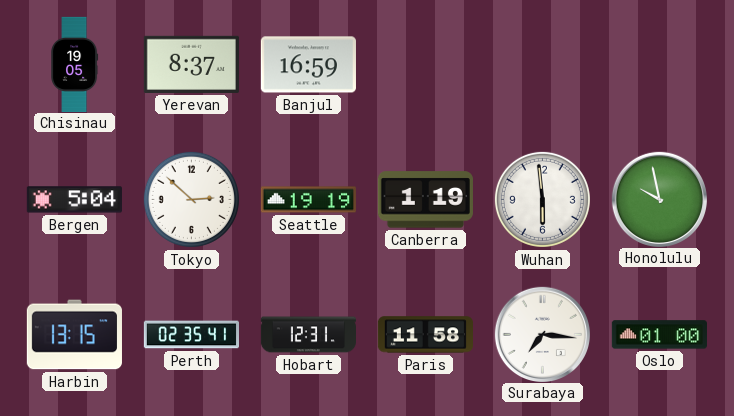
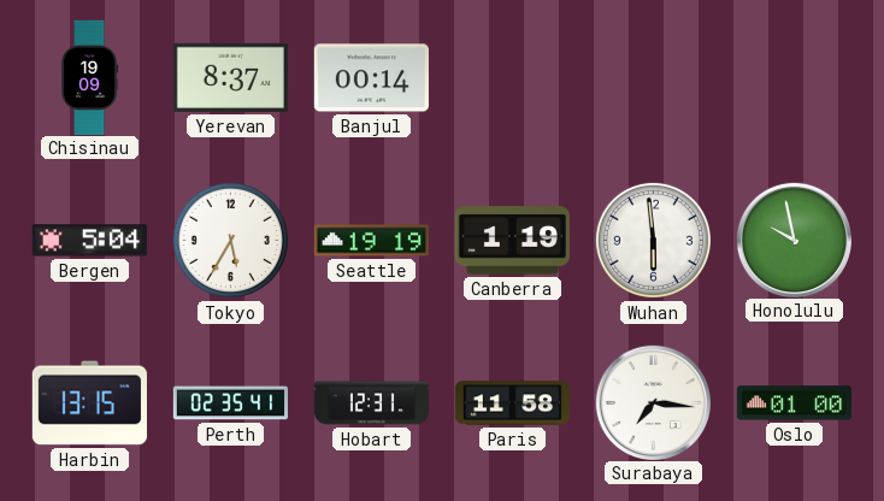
Chisinau: 19:05 -> 19:09
Banjul: 16:59 -> 00:14
Tokyo: 2:52 -> 5:35
